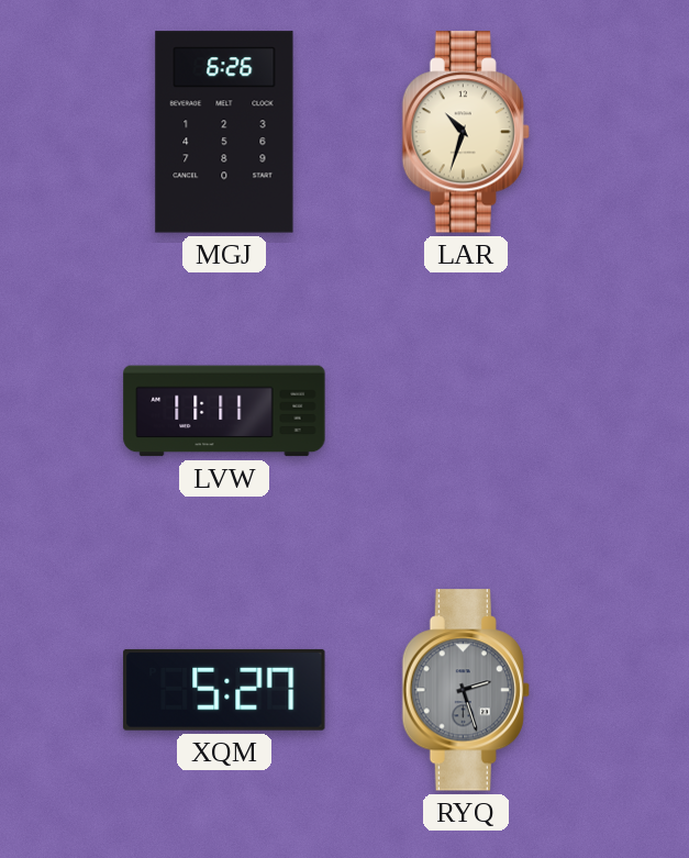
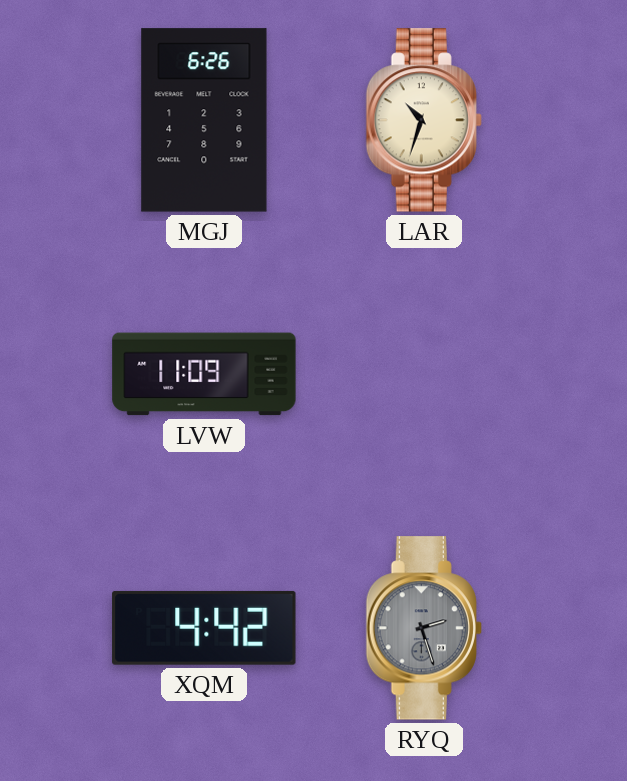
LVW: 11:11 -> 11:09
XQM: 5:27 -> 4:42
